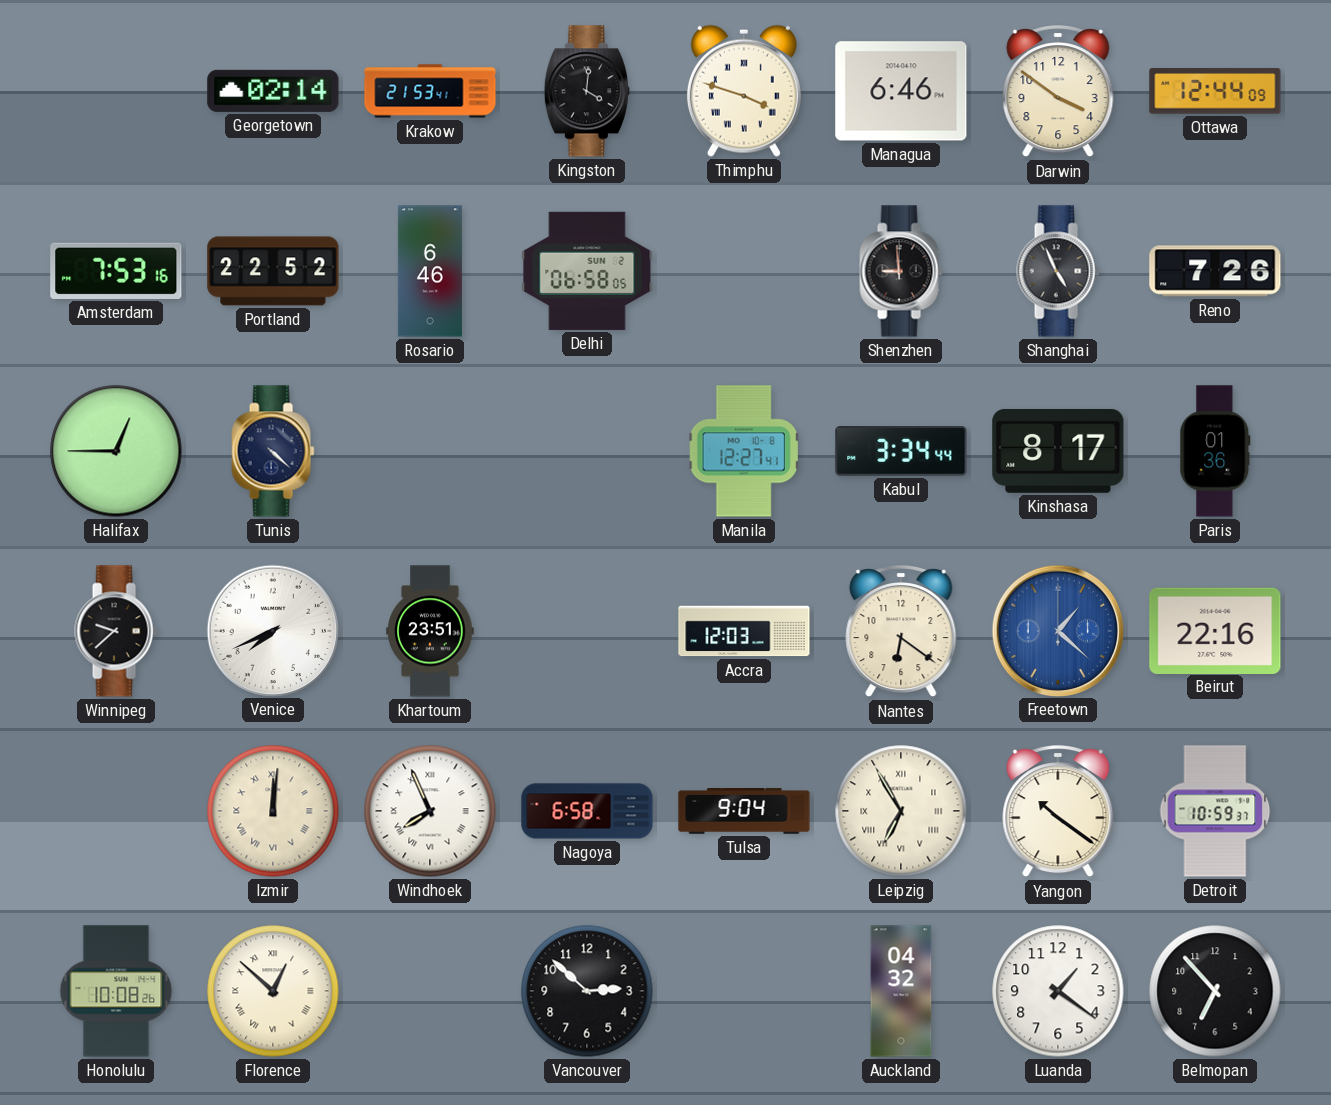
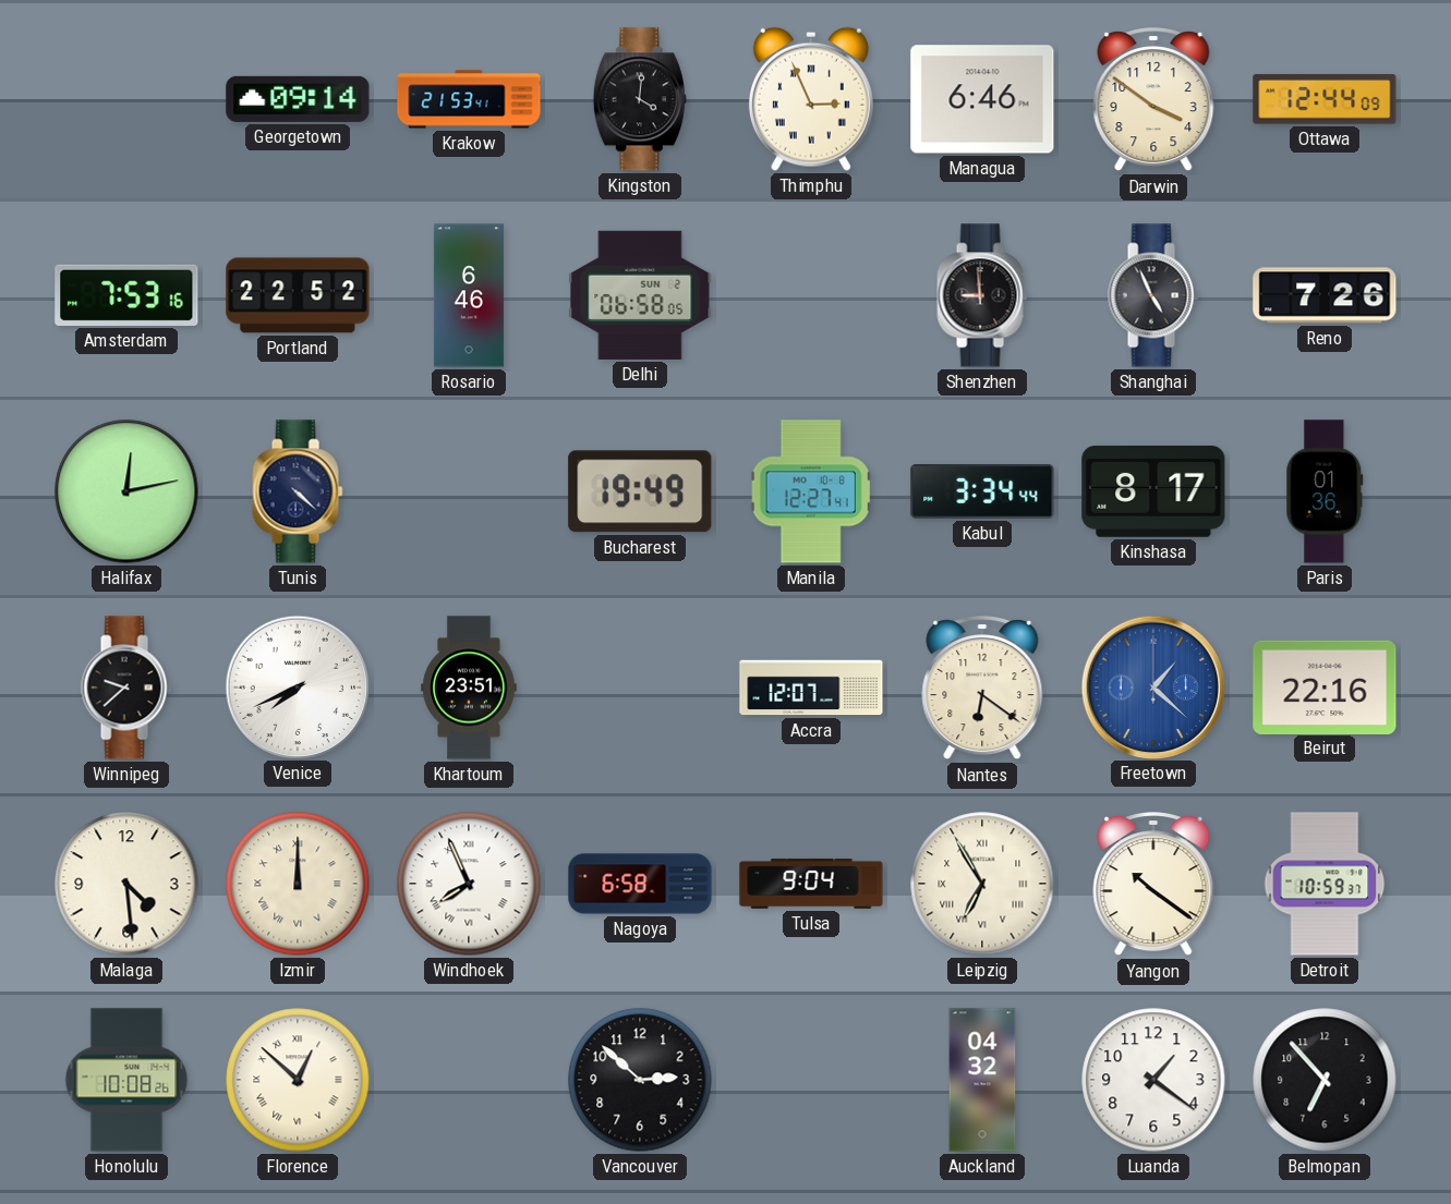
Georgetown: 02:14 -> 09:14
Thimphu: 3:48 -> 2:56
Halifax: 12:45 -> 12:13
Bucharest: none -> 19:49
Accra: 12:03 -> 12:07
Malaga: none -> 4:29
Izmir: 12:01 -> 12:00
